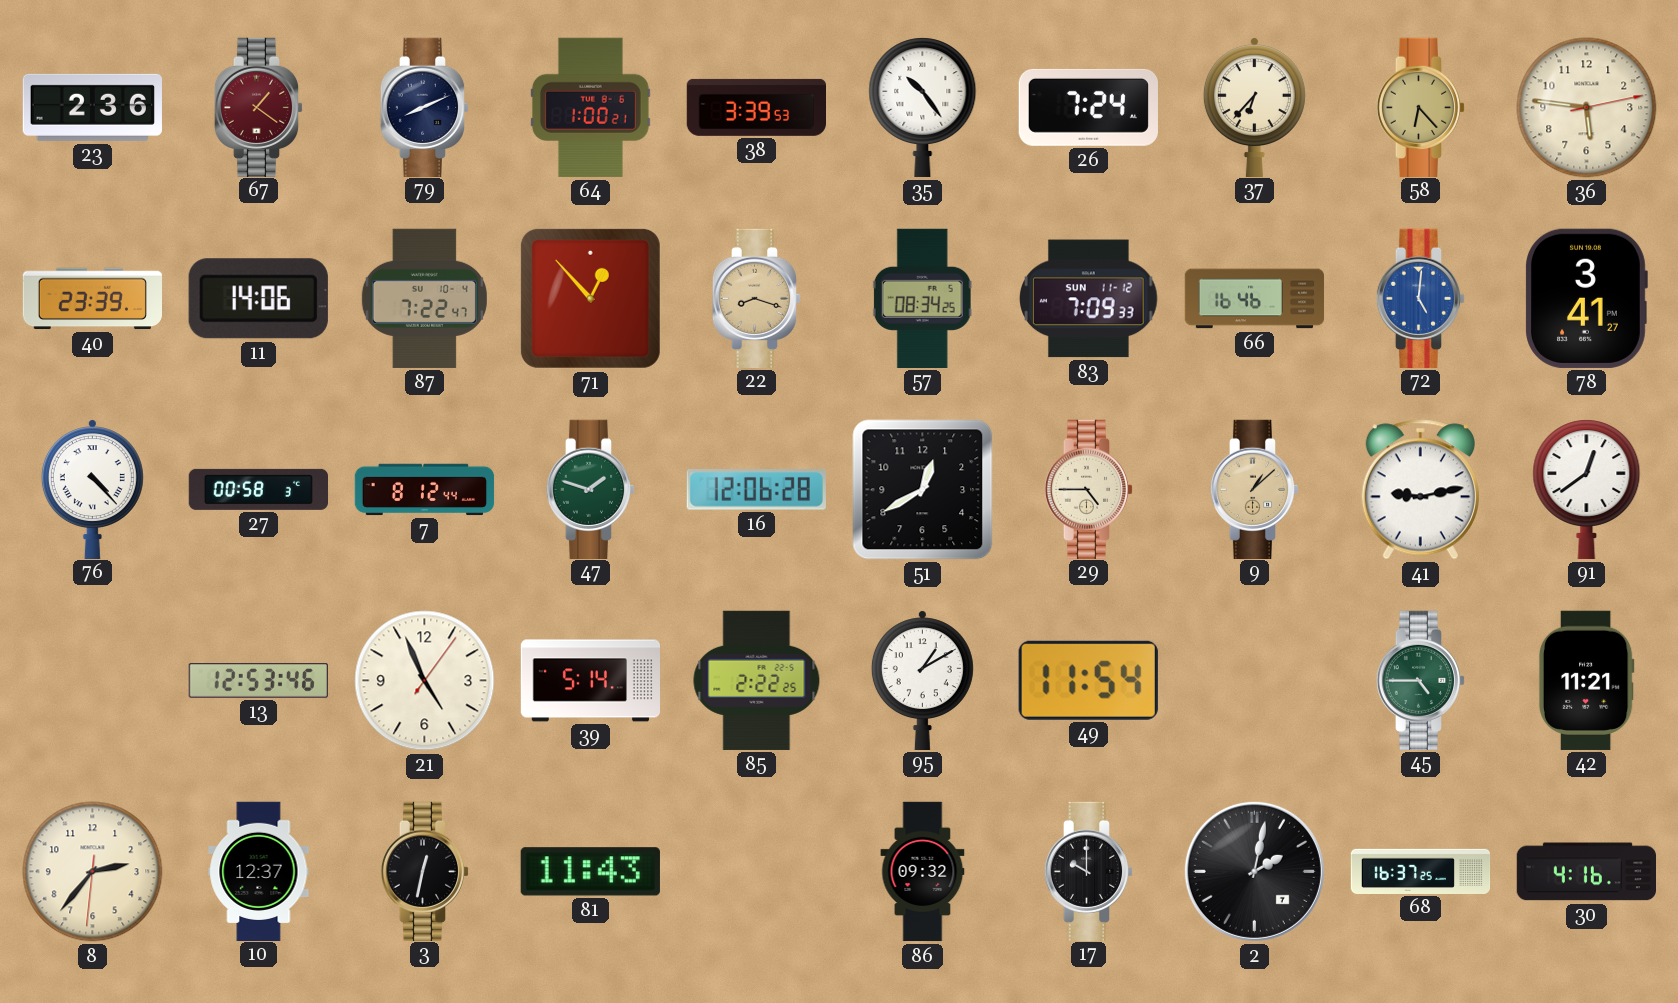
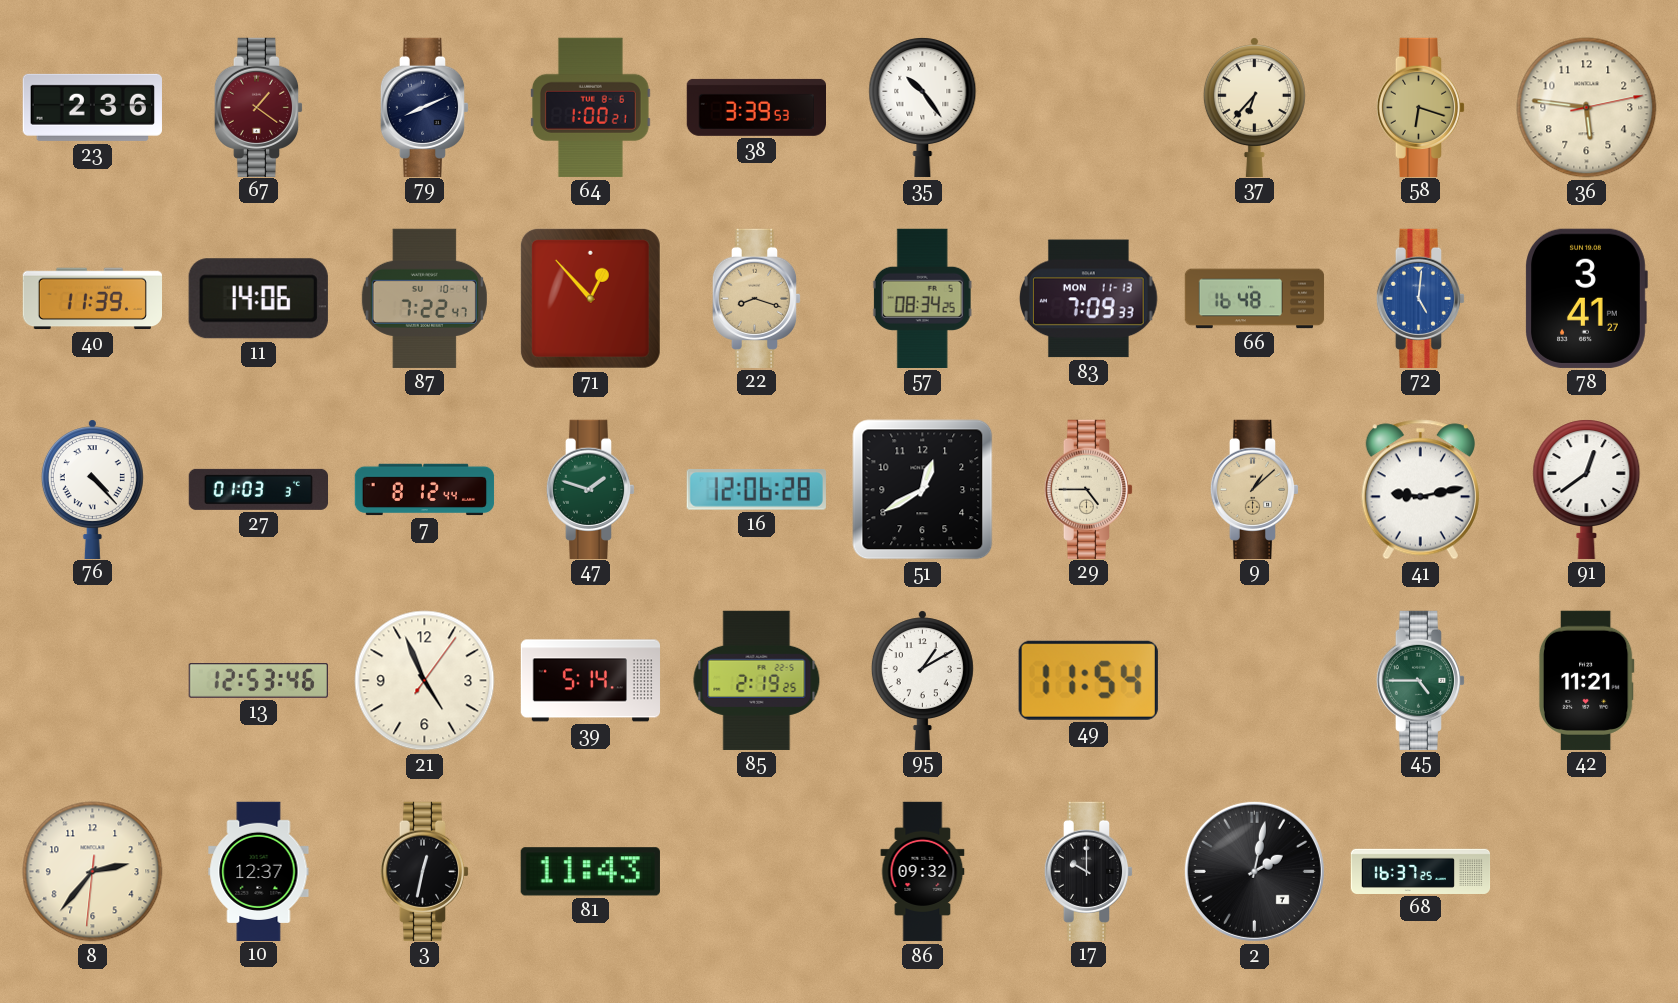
26: 7:24 -> none
58: 6:23 -> 6:18
40: 23:39 -> 11:39
83 date: SUN 11-12 -> MON 11-13
66: 16:46 -> 16:48
27: 00:58 -> 01:03
85: 2:22 -> 2:19
30: 4:16 -> none
